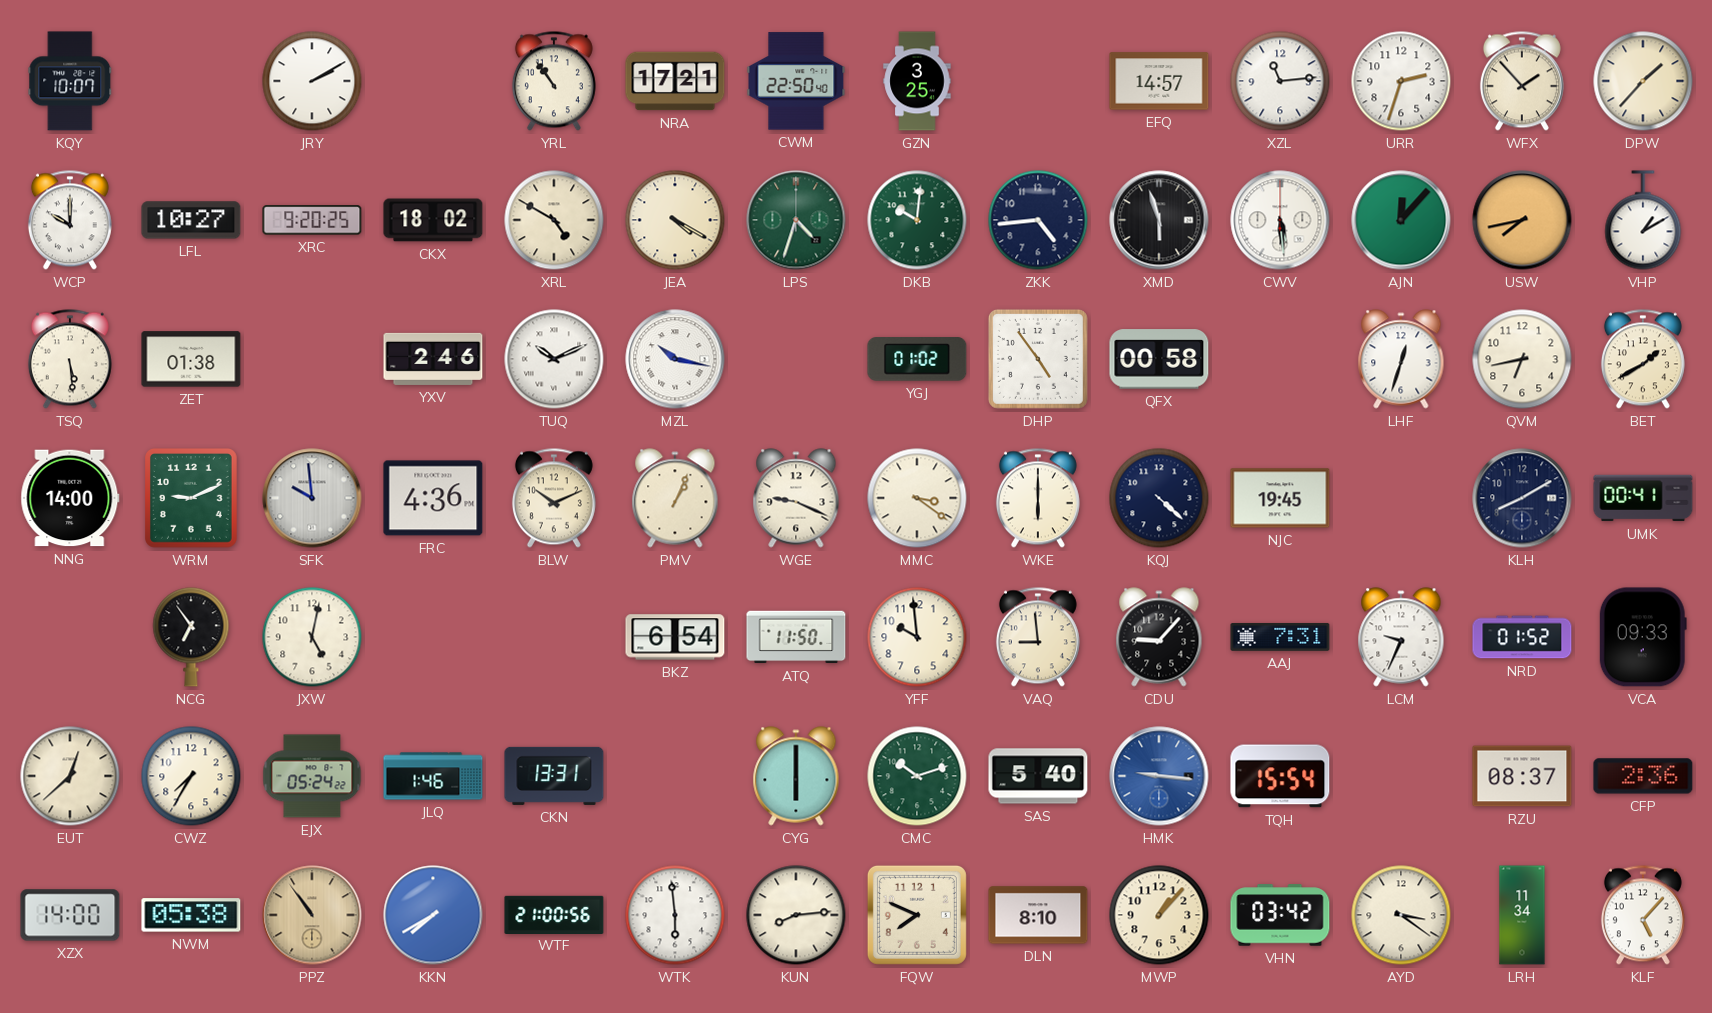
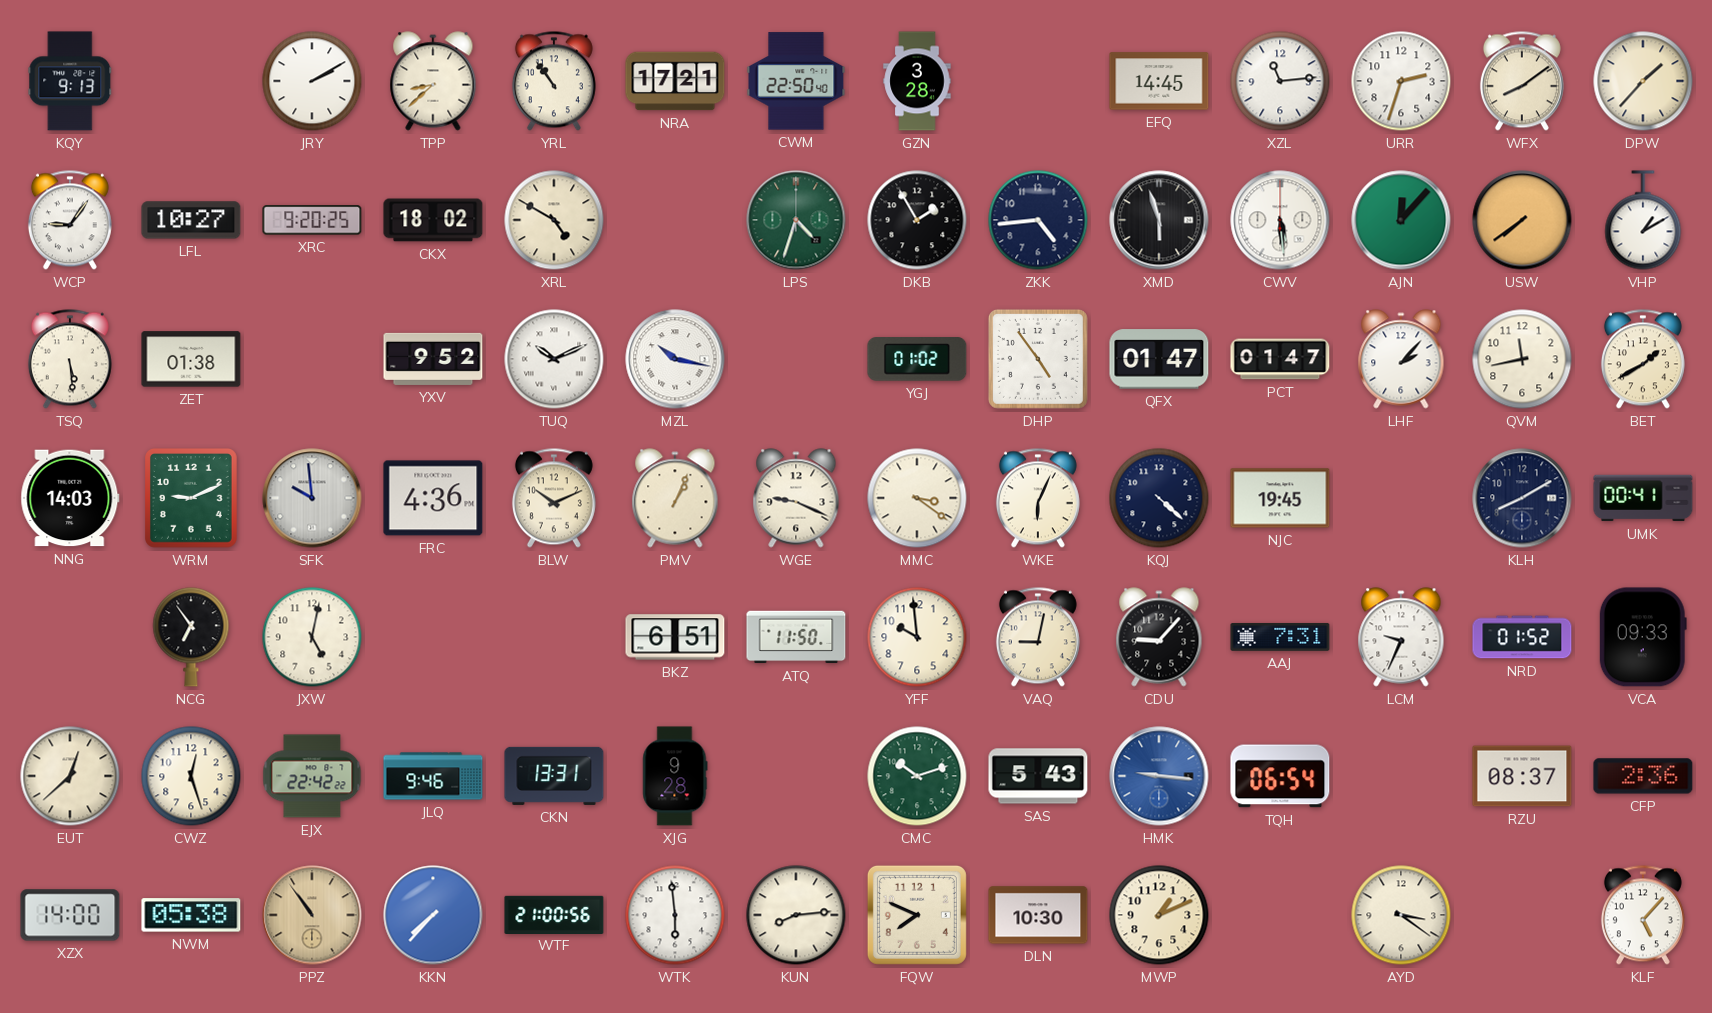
KQY: 10:07 -> 9:13
TPP: none -> 8:38
GZN: 3:25 -> 3:28
EFQ: 14:57 -> 14:45
WFX: 1:53 -> 8:09
WCP: 10:00 -> 9:06
JEA: 4:20 -> none
DKB: 10:01 -> 1:55
DKB dial: green -> black
USW: 7:43 -> 7:39
YXV: 2:46 -> 9:52
QFX: 00:58 -> 01:47
PCT: none -> 01:47
LHF: 12:33 -> 2:07
QVM: 6:43 -> 11:43
NNG: 14:00 -> 14:03
WKE: 6:00 -> 6:04
BKZ: 6:54 -> 6:51
VAQ: 8:59 -> 9:02
CWZ: 7:35 -> 12:27
EJX: 05:24 -> 22:42
JLQ: 1:46 -> 9:46
XJG: none -> 9:28
CYG: 6:00 -> none
SAS: 5:40 -> 5:43
TQH: 15:54 -> 06:54
KKN: 7:40 -> 7:37
DLN: 8:10 -> 10:30
MWP: 1:07 -> 1:11
VHN: 03:42 -> none
LRH: 11:34 -> none
